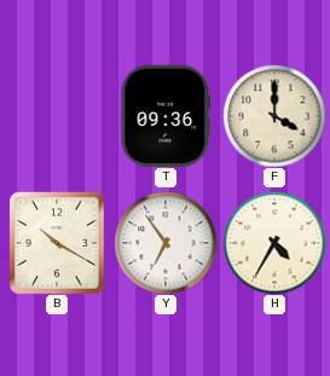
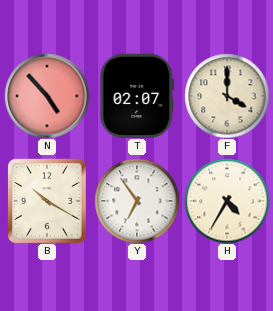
N: none -> 4:53
T: 09:36 -> 02:07
